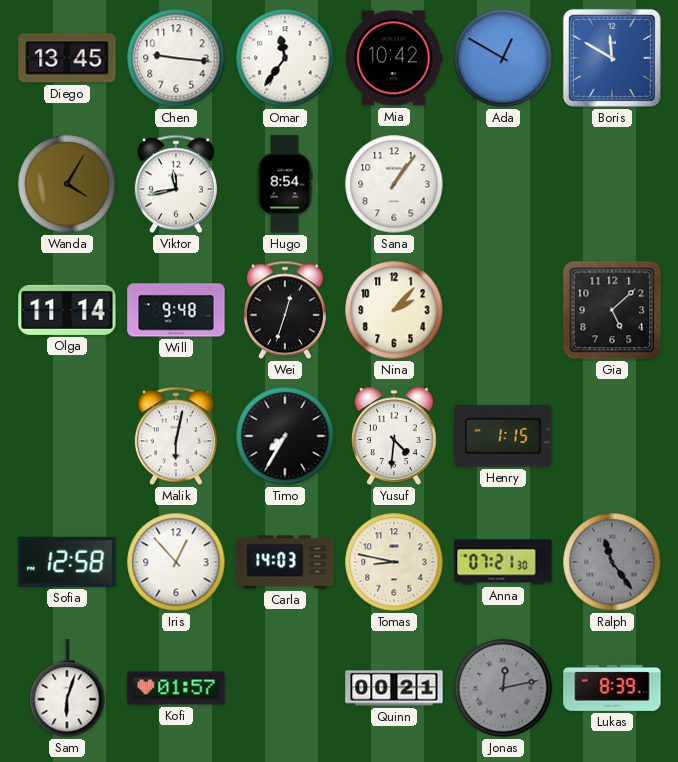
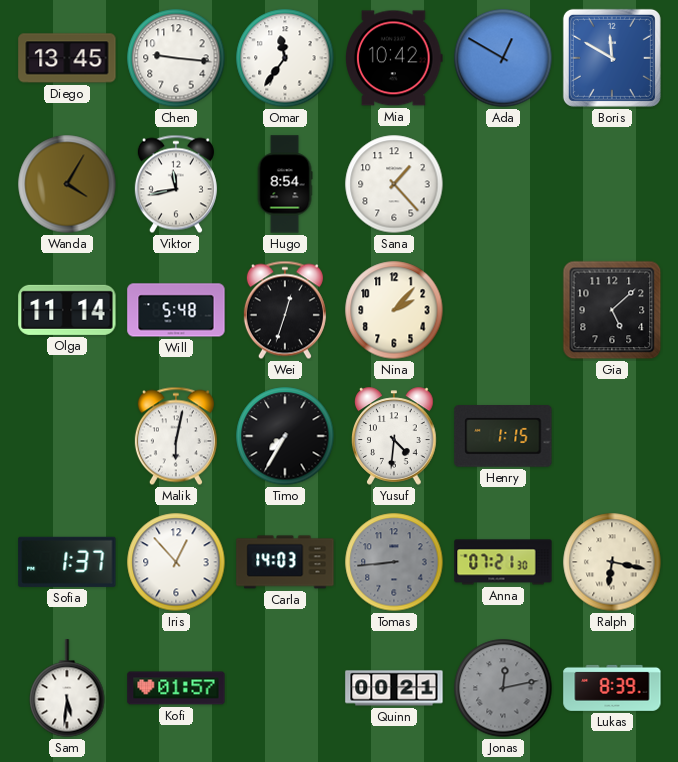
Sana: 1:06 -> 1:23
Will: 9:48 -> 5:48
Sofia: 12:58 -> 1:37
Tomas: 8:47 -> 8:44
Tomas dial: cream -> grey
Ralph: 11:24 -> 6:17
Ralph dial: grey -> cream
Sam: 6:03 -> 5:31
